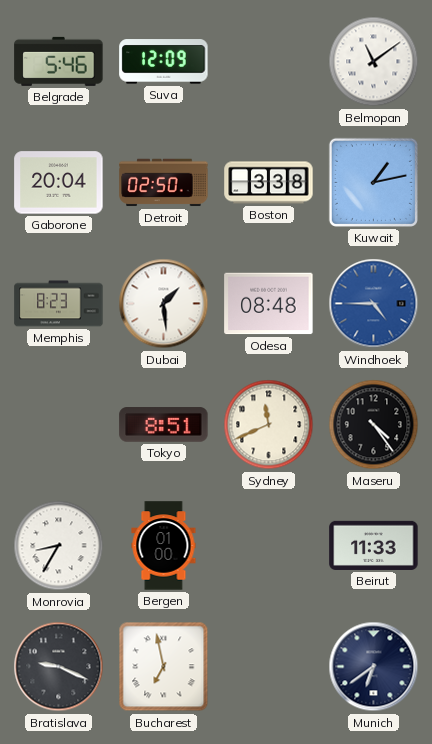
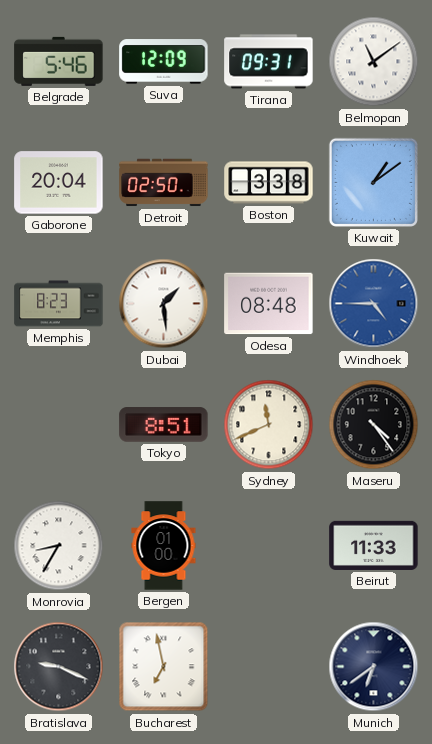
Tirana: none -> 09:31
Kuwait: 1:13 -> 1:09
